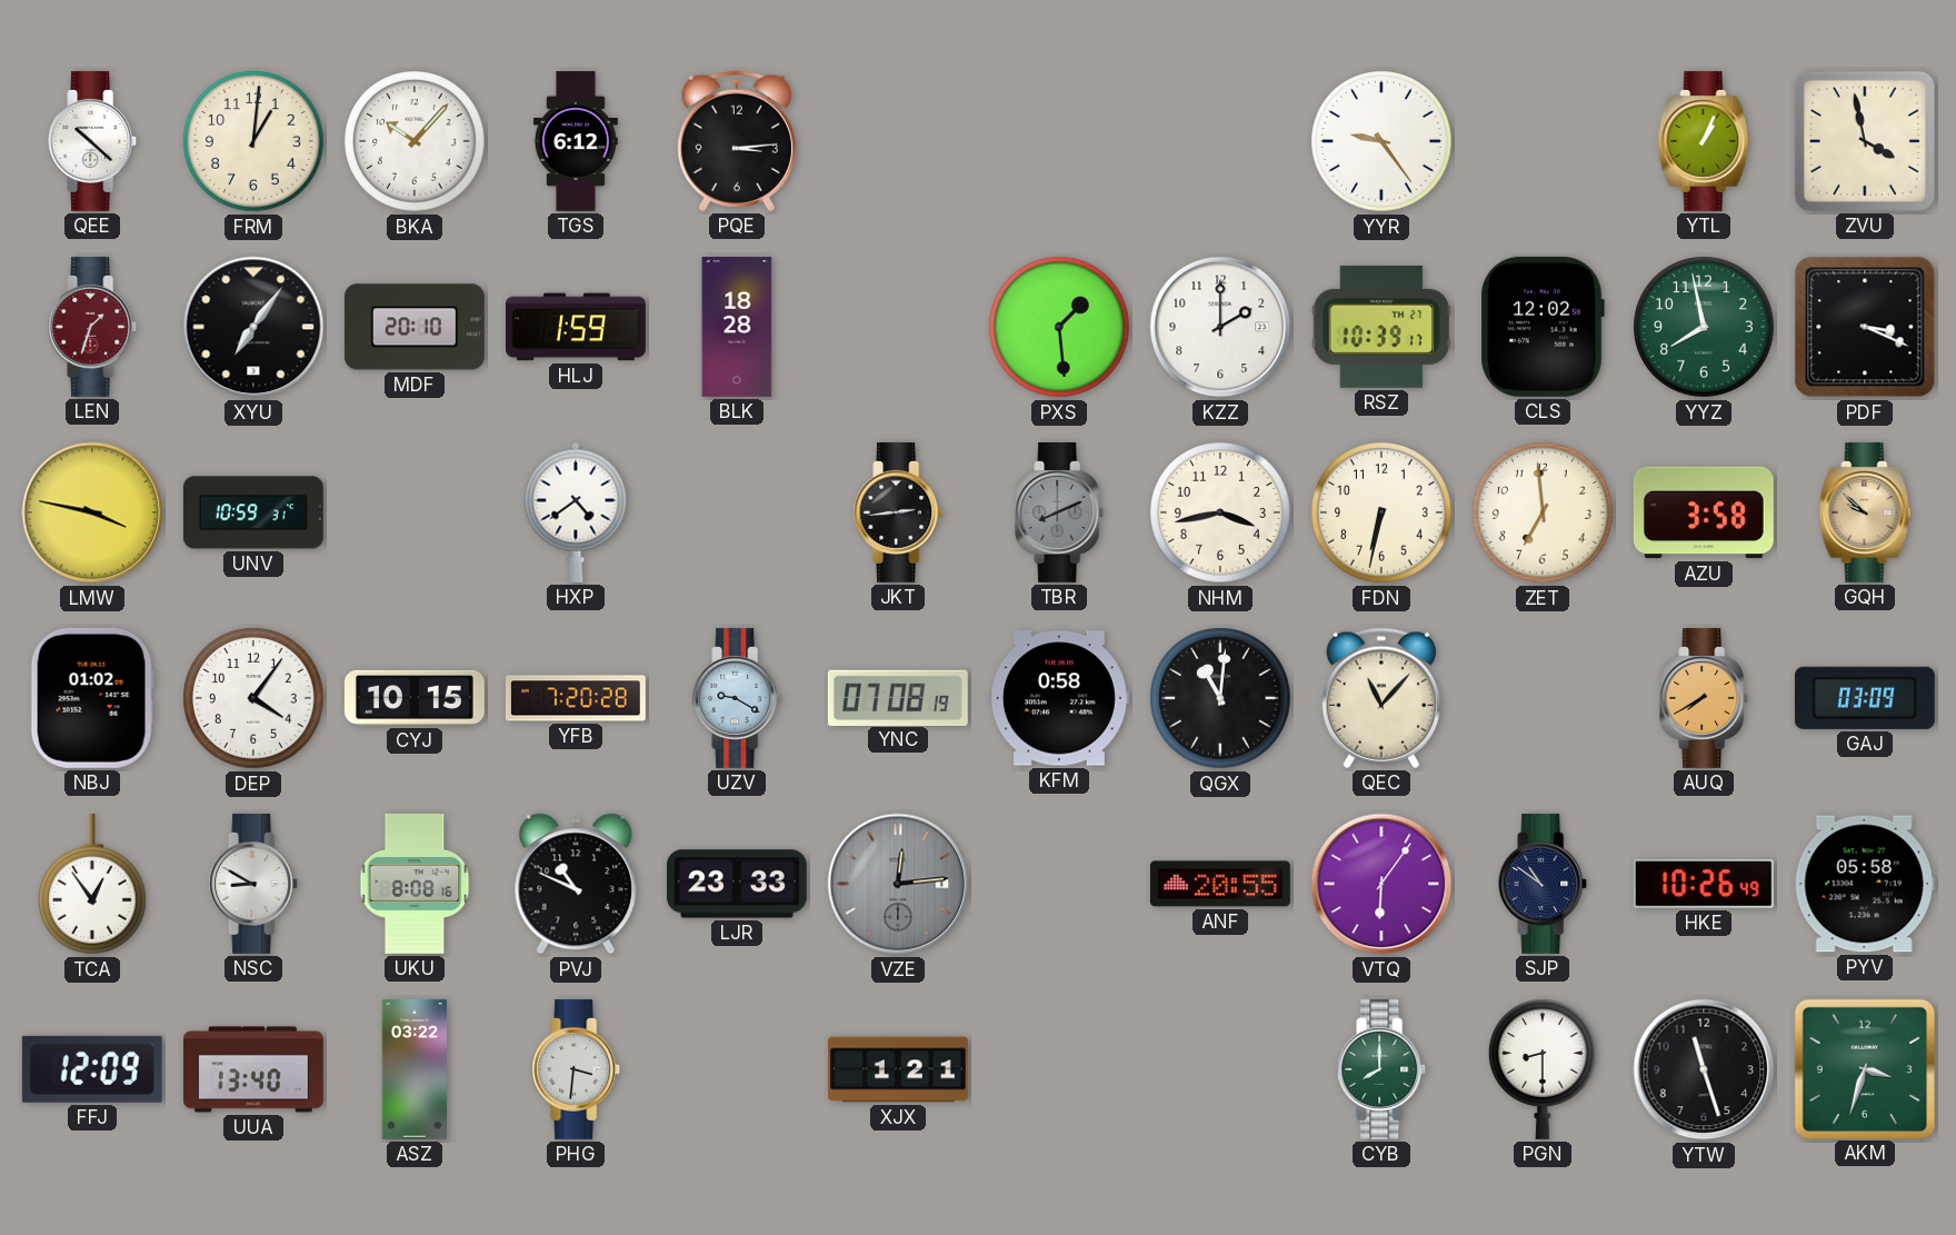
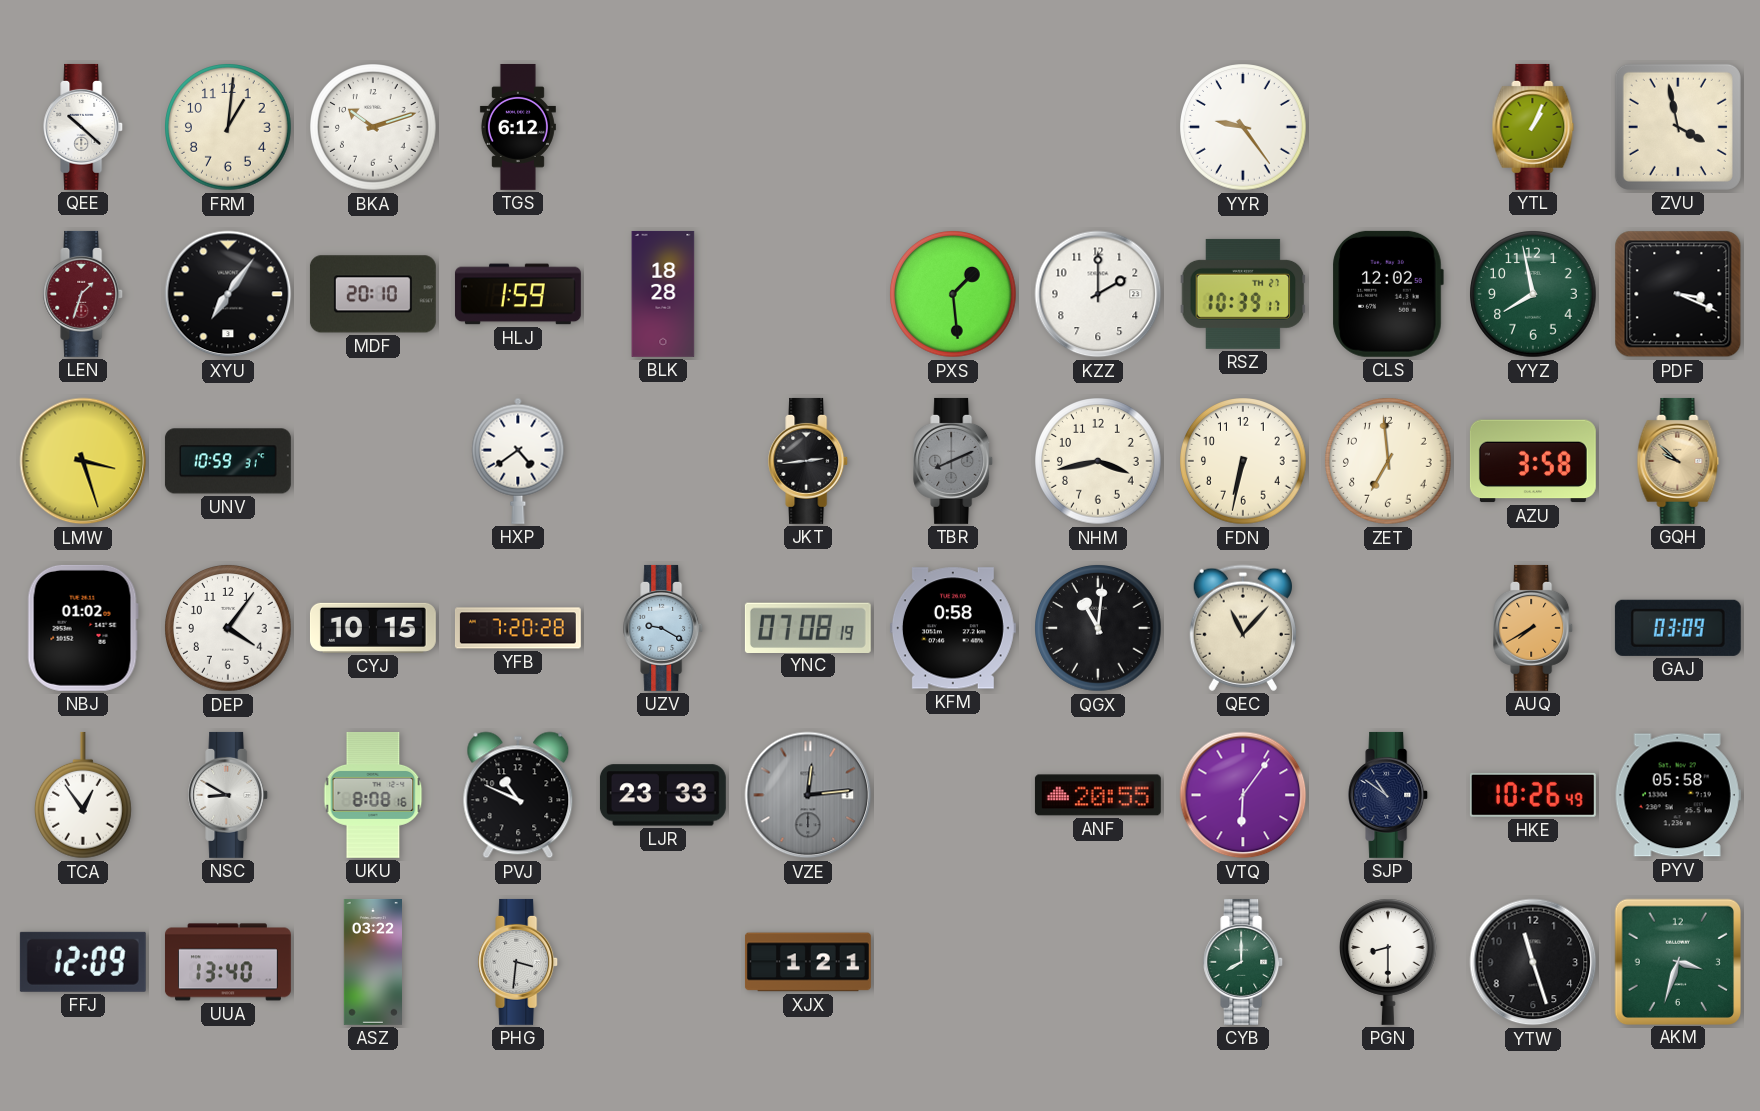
BKA: 10:07 -> 10:12
PQE: 3:14 -> none
LMW: 3:47 -> 3:27
